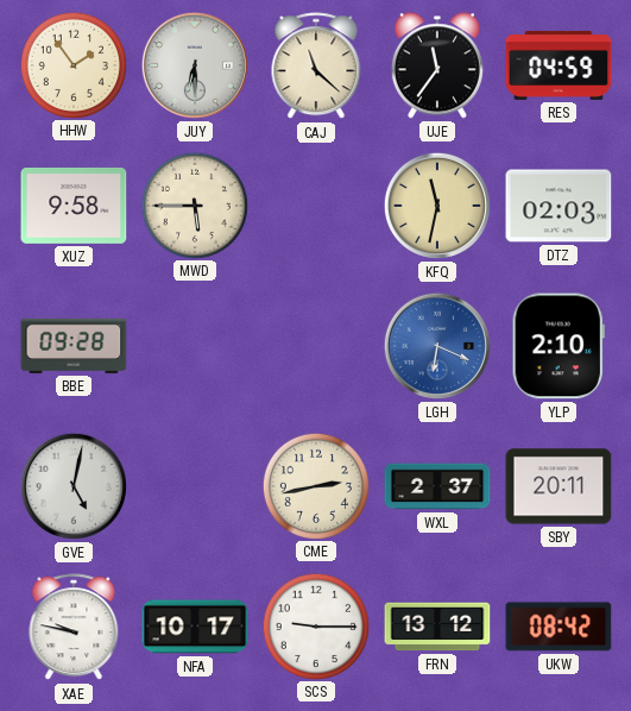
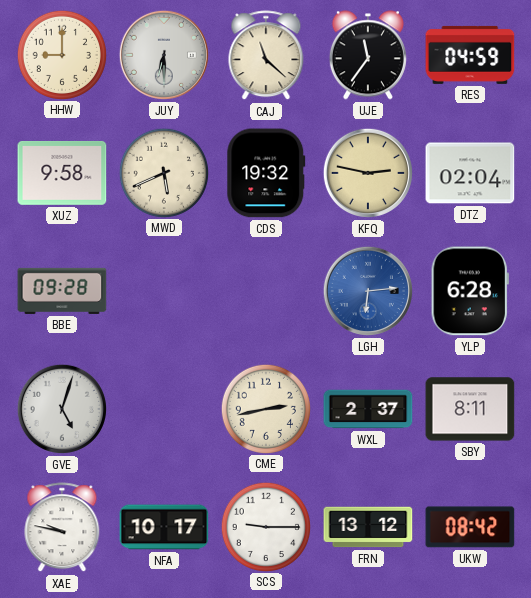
HHW: 1:54 -> 9:00
MWD: 5:45 -> 5:41
CDS: none -> 19:32
KFQ: 11:32 -> 2:47
DTZ: 02:03 -> 02:04
LGH: 6:19 -> 6:14
YLP: 2:10 -> 6:28
GVE: 5:02 -> 5:03
SBY: 20:11 -> 8:11
